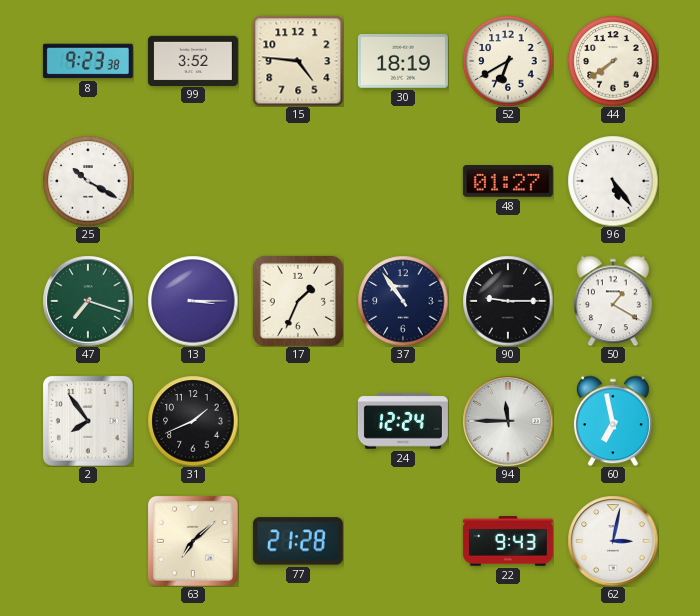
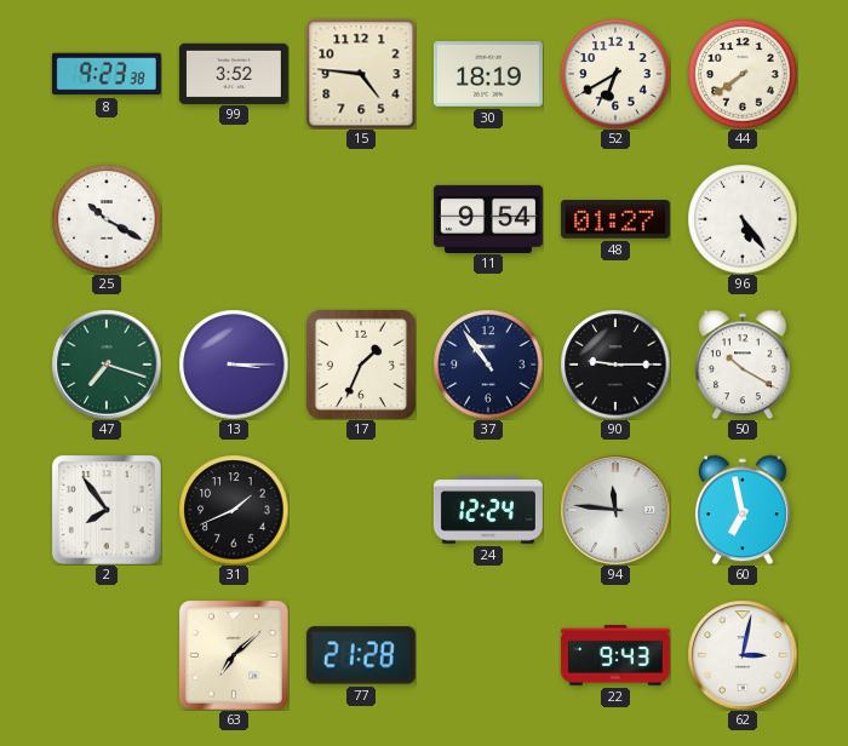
11: none -> 9:54
50: 1:20 -> 10:20
94: 11:45 -> 11:46
